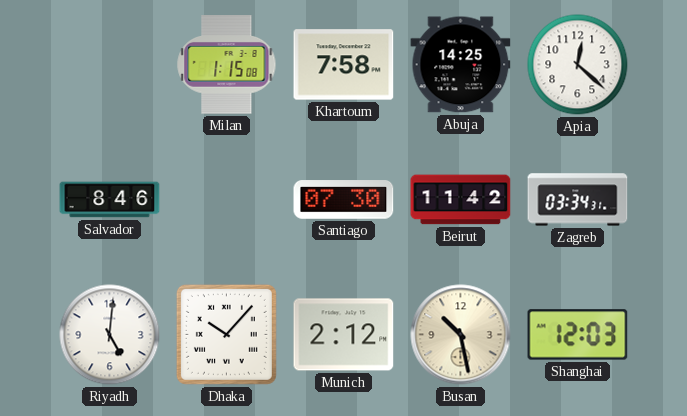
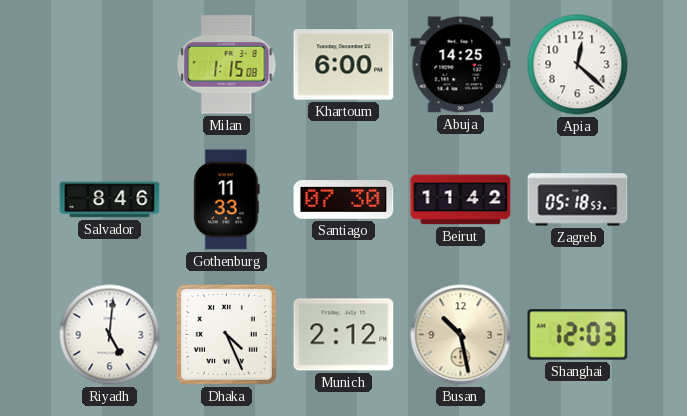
Khartoum: 7:58 -> 6:00
Gothenburg: none -> 11:33
Zagreb: 03:34 -> 05:18
Dhaka: 10:07 -> 4:26
